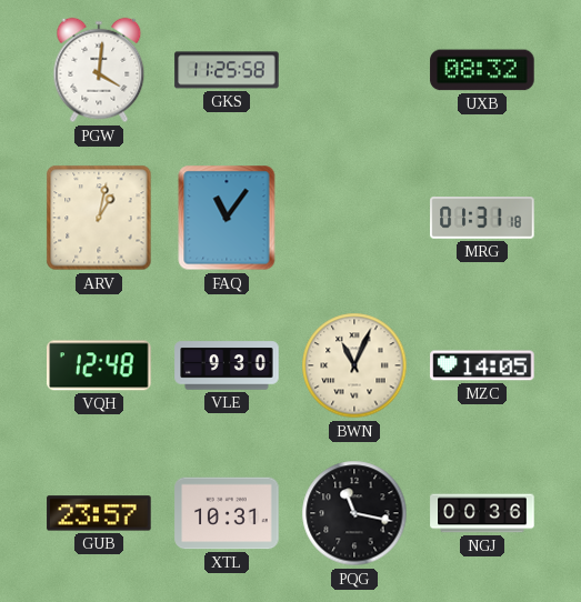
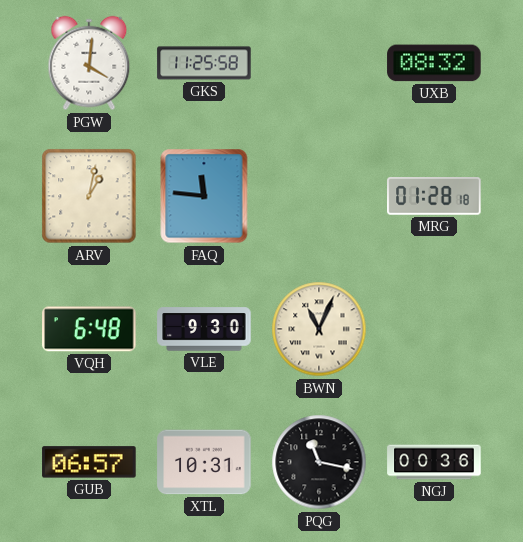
FAQ: 11:06 -> 11:46
MRG: 01:31 -> 01:28
VQH: 12:48 -> 6:48
MZC: 14:05 -> none
GUB: 23:57 -> 06:57
